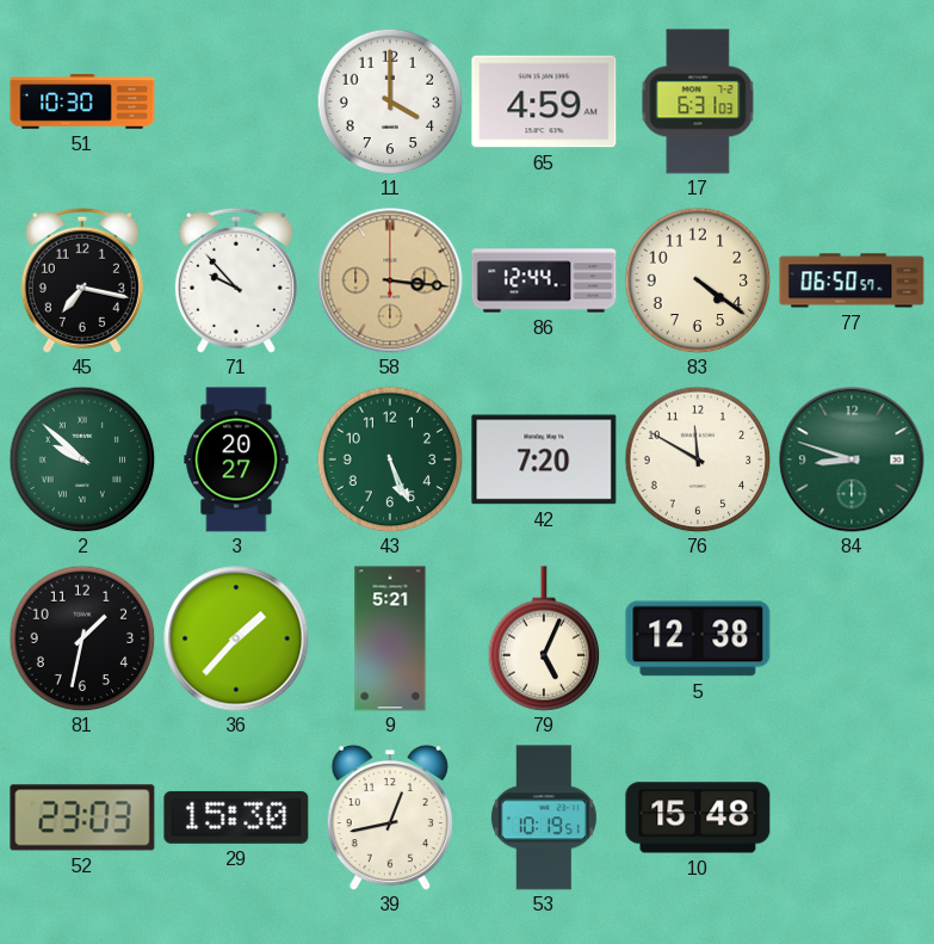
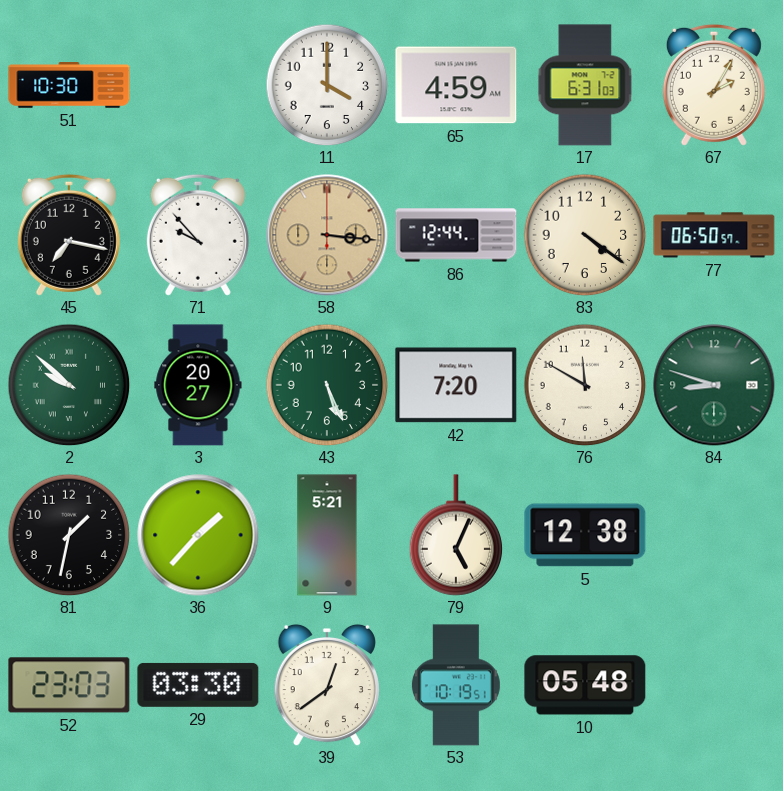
67: none -> 2:05
29: 15:30 -> 03:30
39: 12:43 -> 12:39
10: 15:48 -> 05:48
